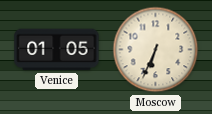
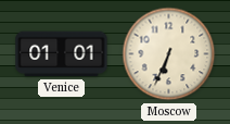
Venice: 01:05 -> 01:01
